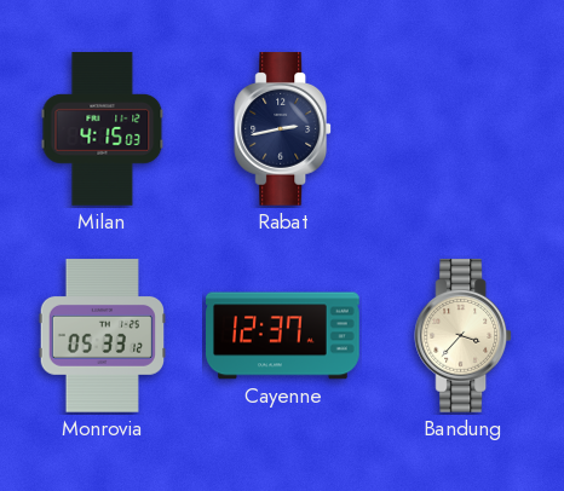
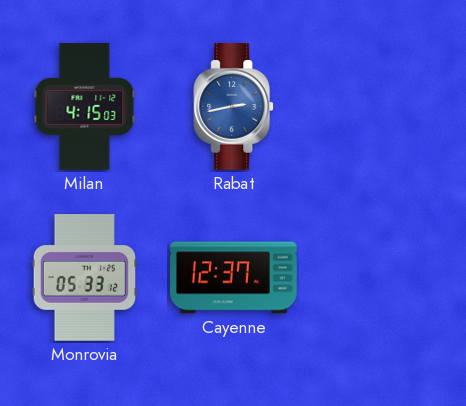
Rabat dial: navy -> blue
Bandung: 3:37 -> none
